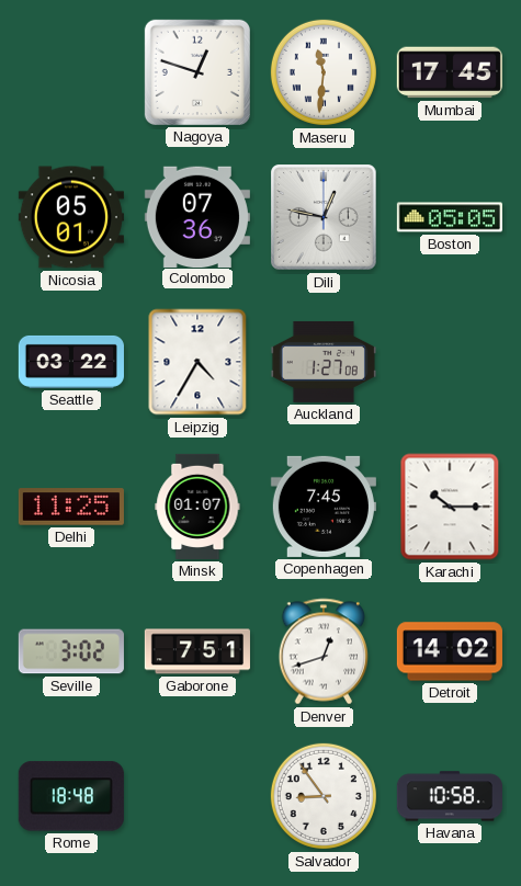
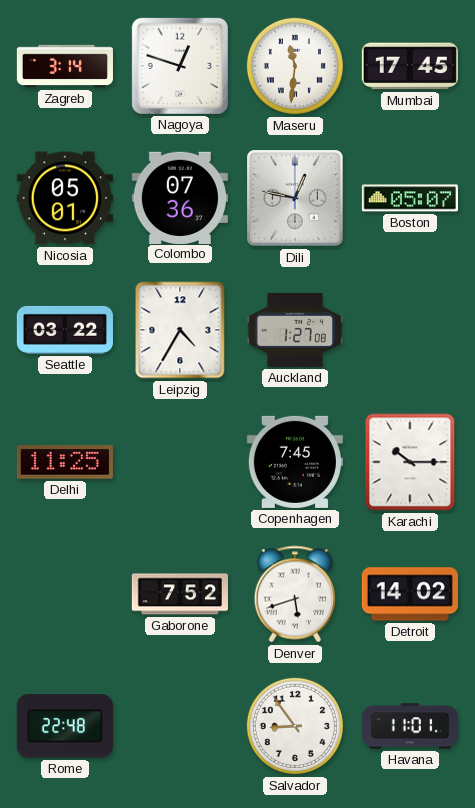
Zagreb: none -> 3:14
Boston: 05:05 -> 05:07
Minsk: 01:07 -> none
Seville: 3:02 -> none
Gaborone: 7:51 -> 7:52
Denver: 12:42 -> 5:42
Rome: 18:48 -> 22:48
Havana: 10:58 -> 11:01
